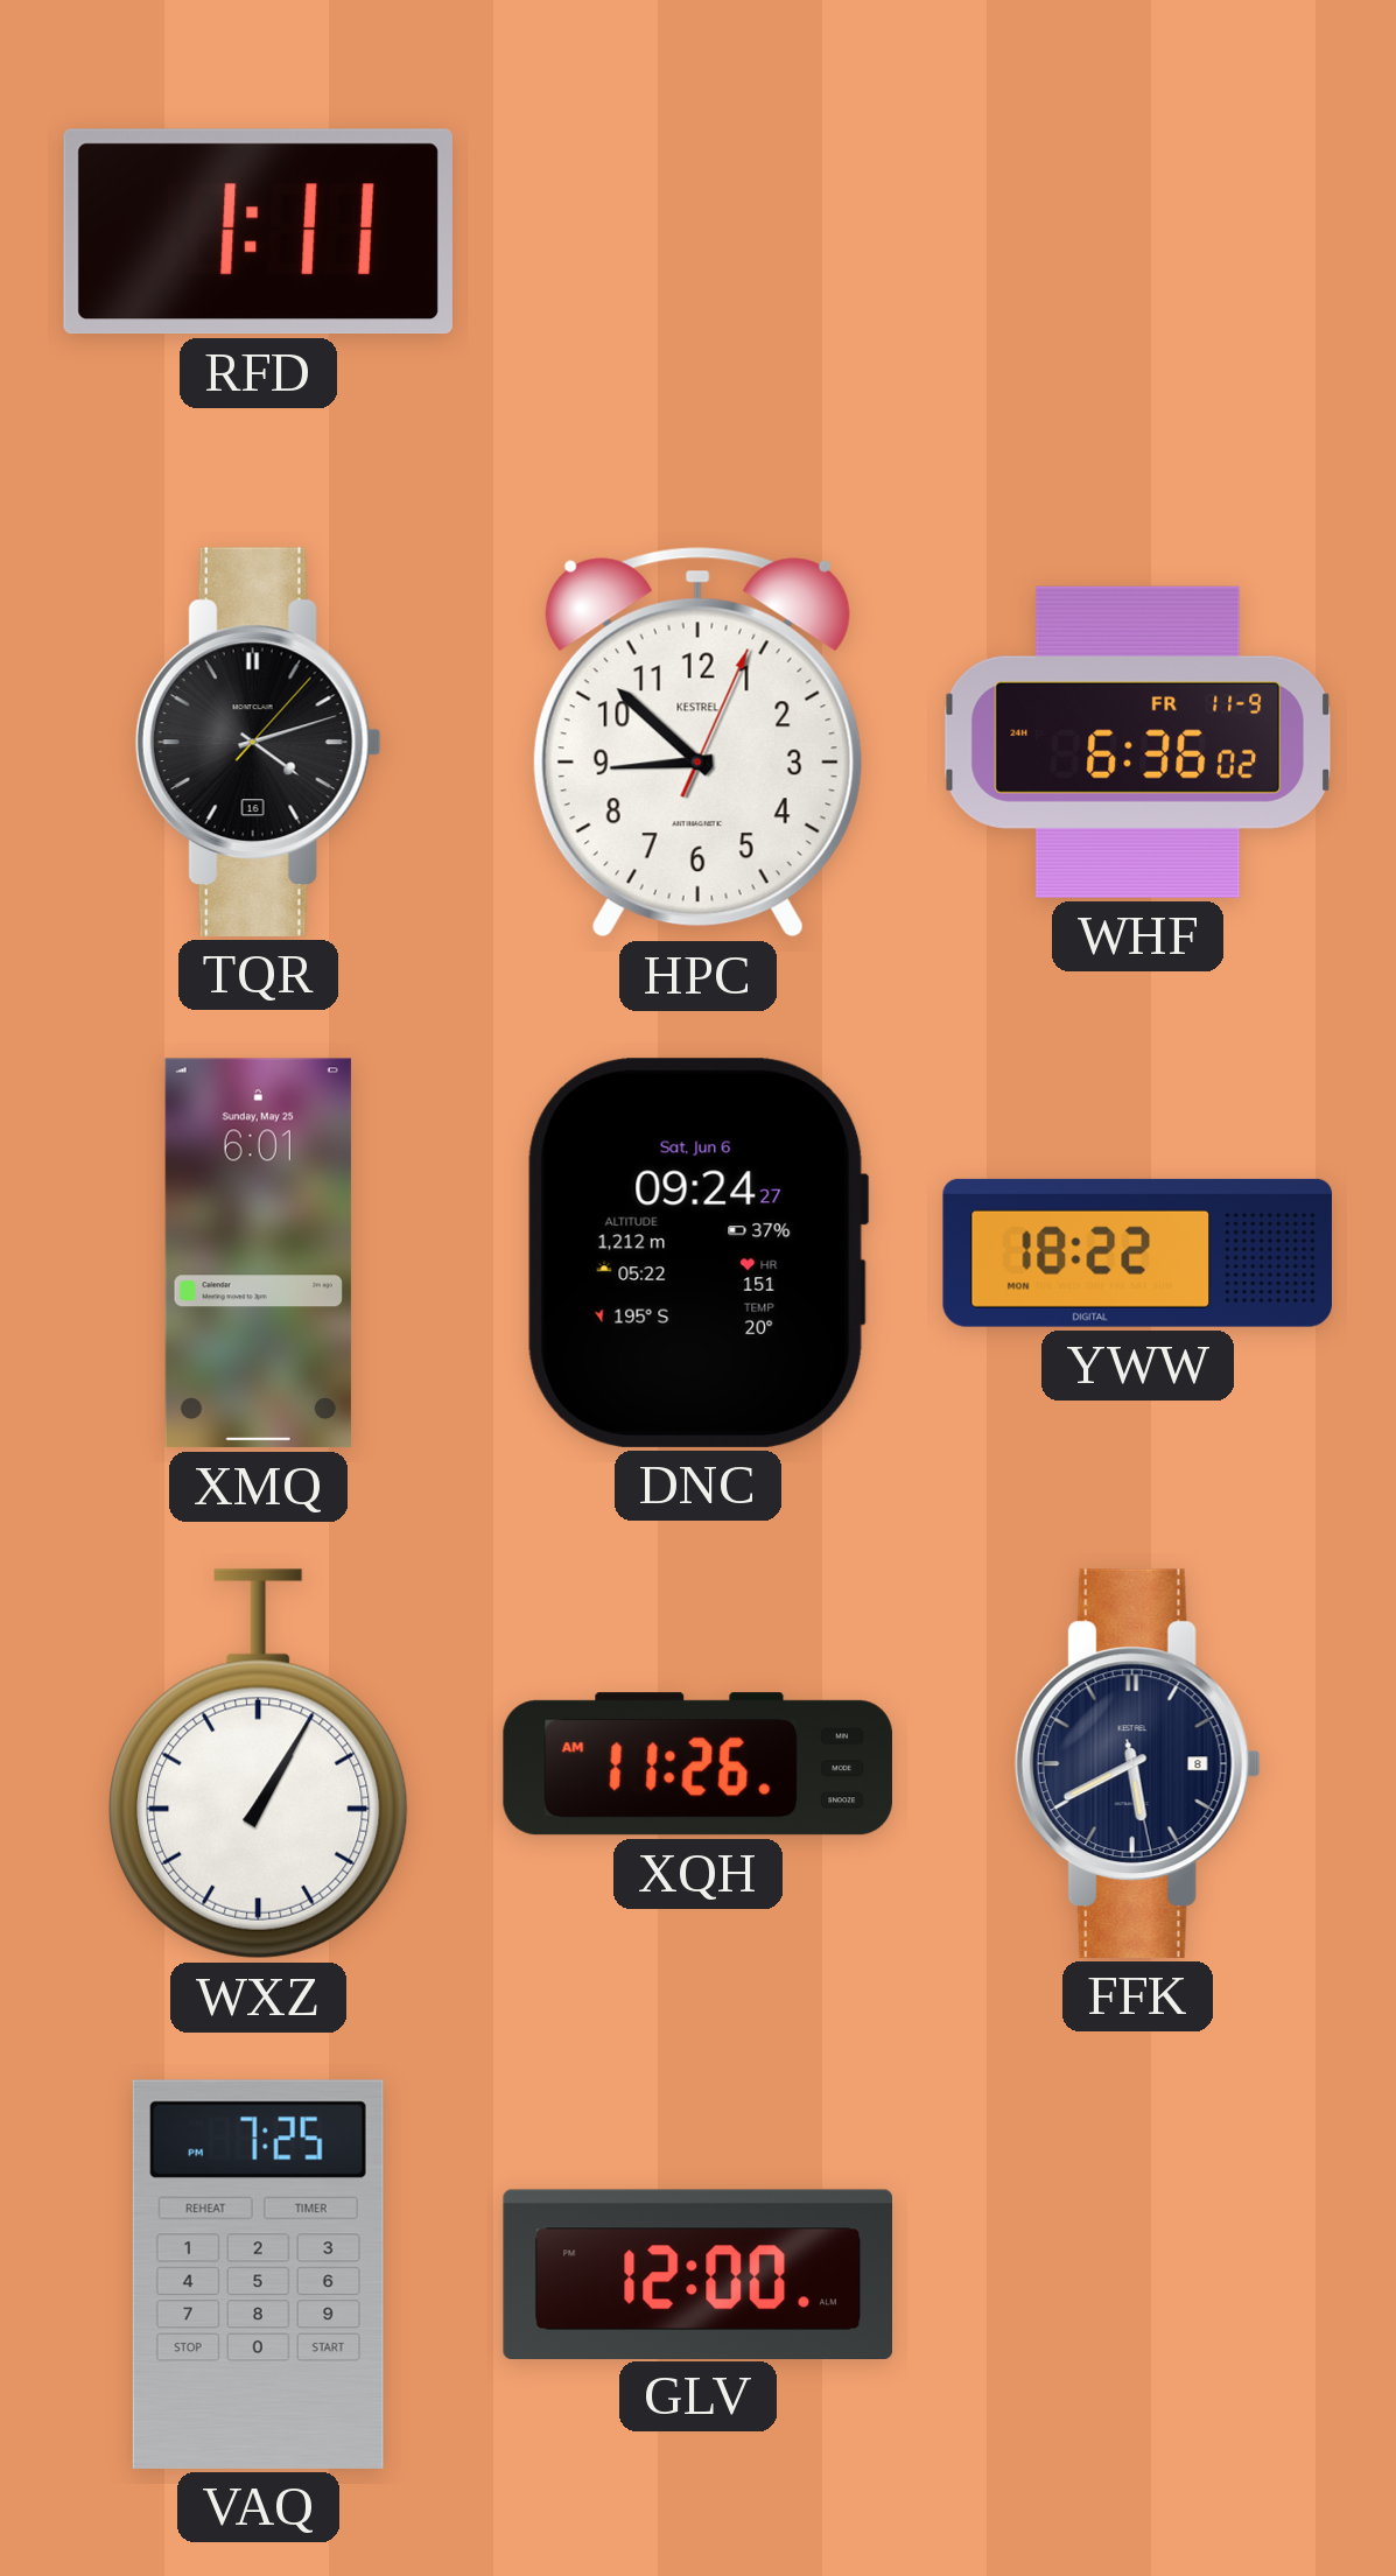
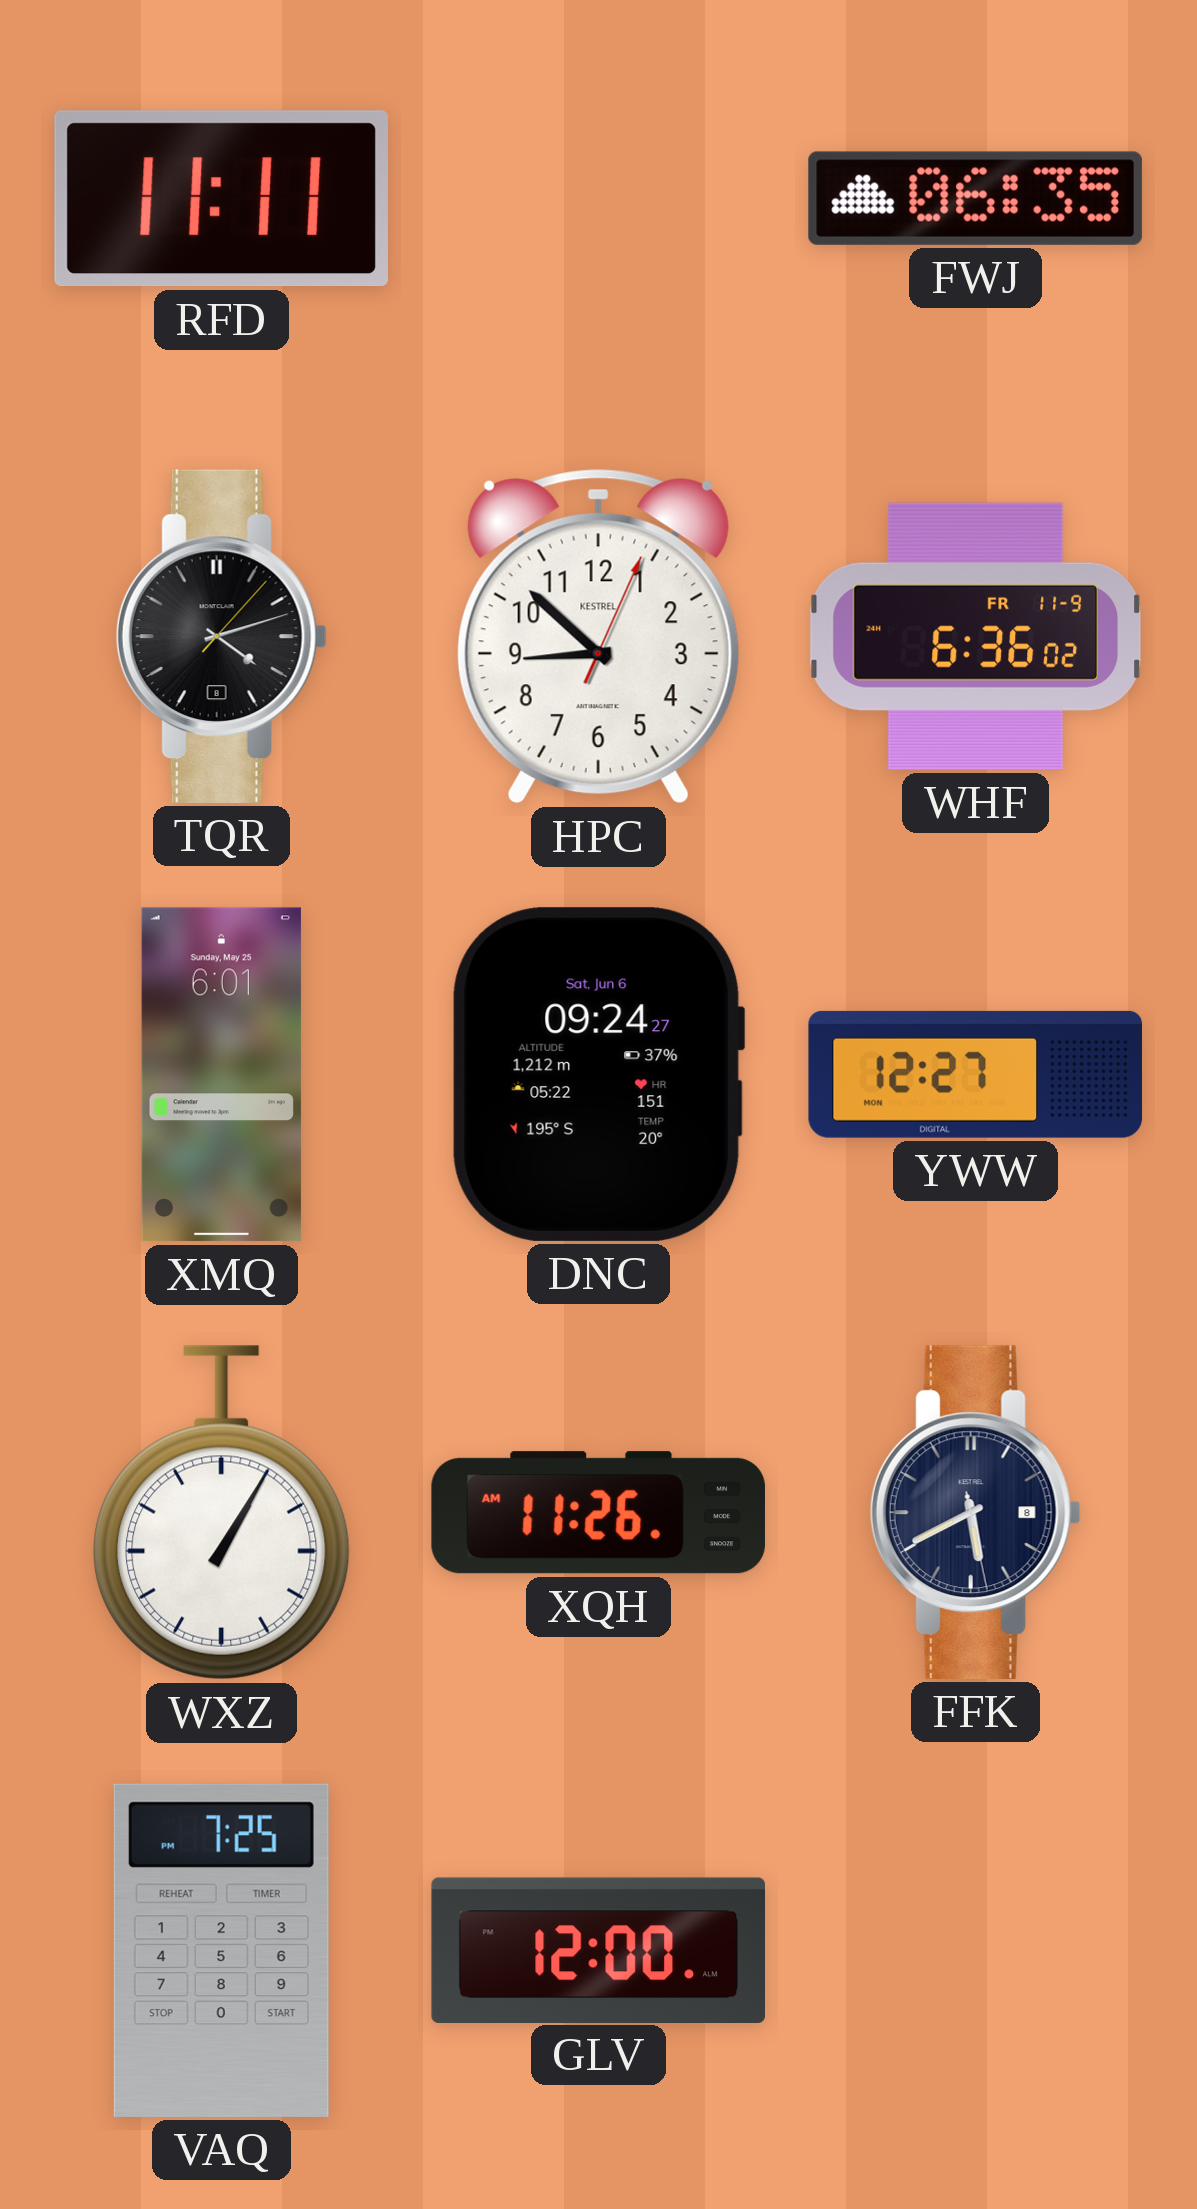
RFD: 1:11 -> 11:11
FWJ: none -> 06:35
TQR date: 16 -> 8
YWW: 18:22 -> 12:27
